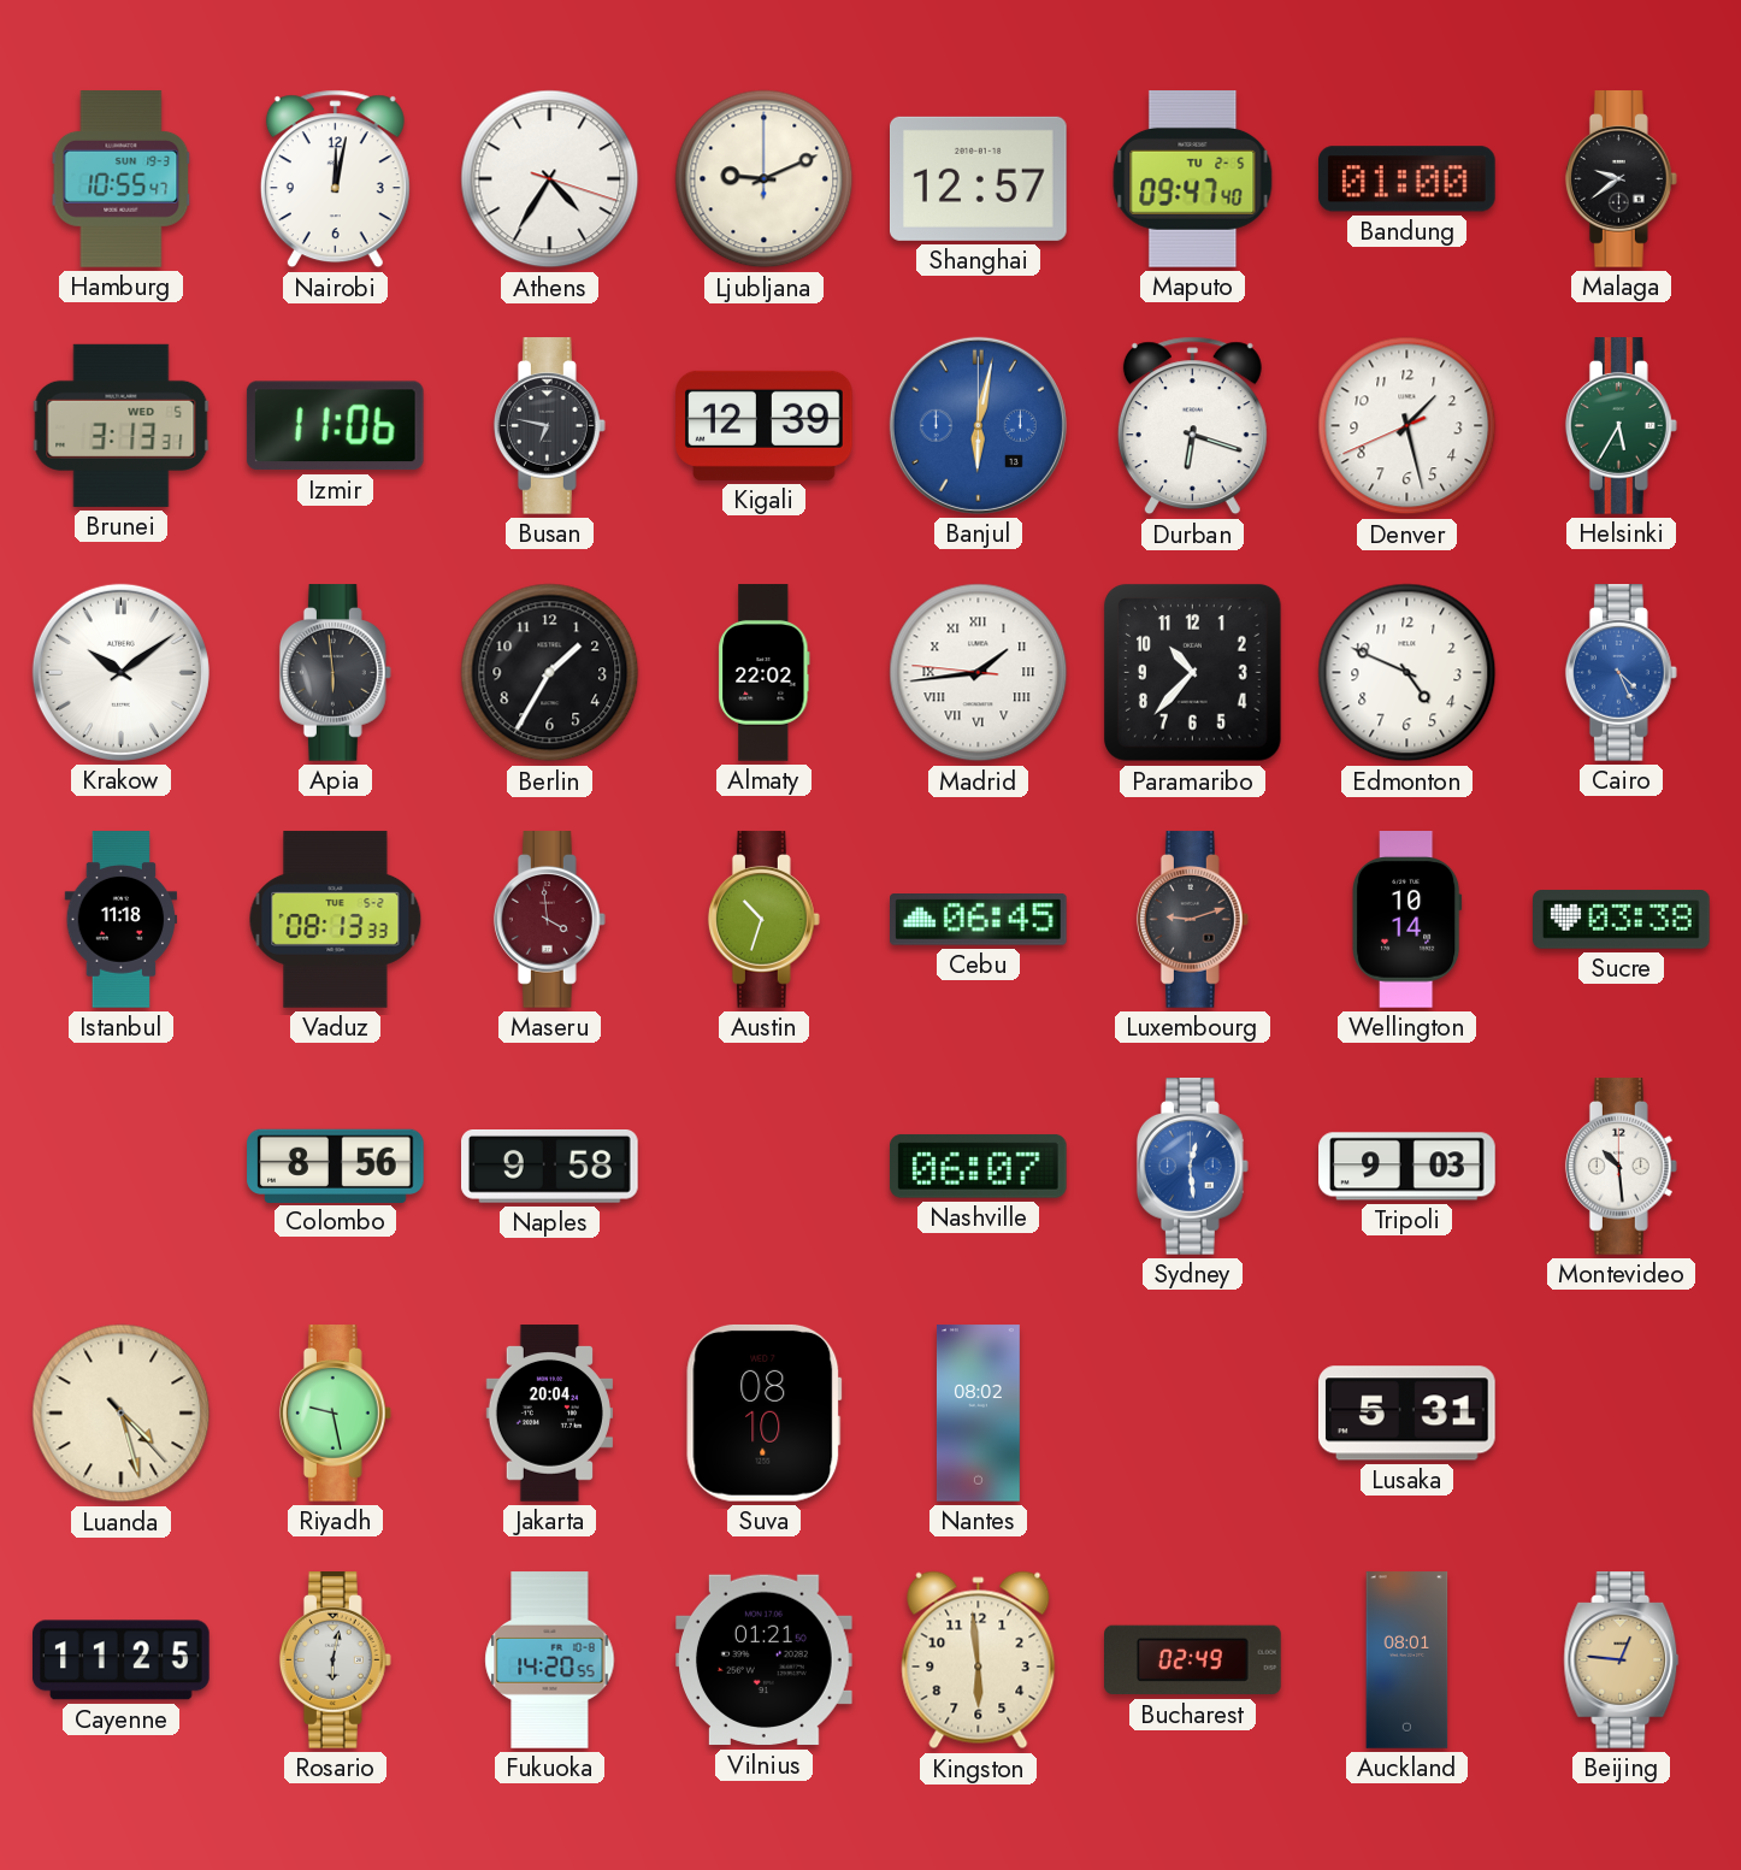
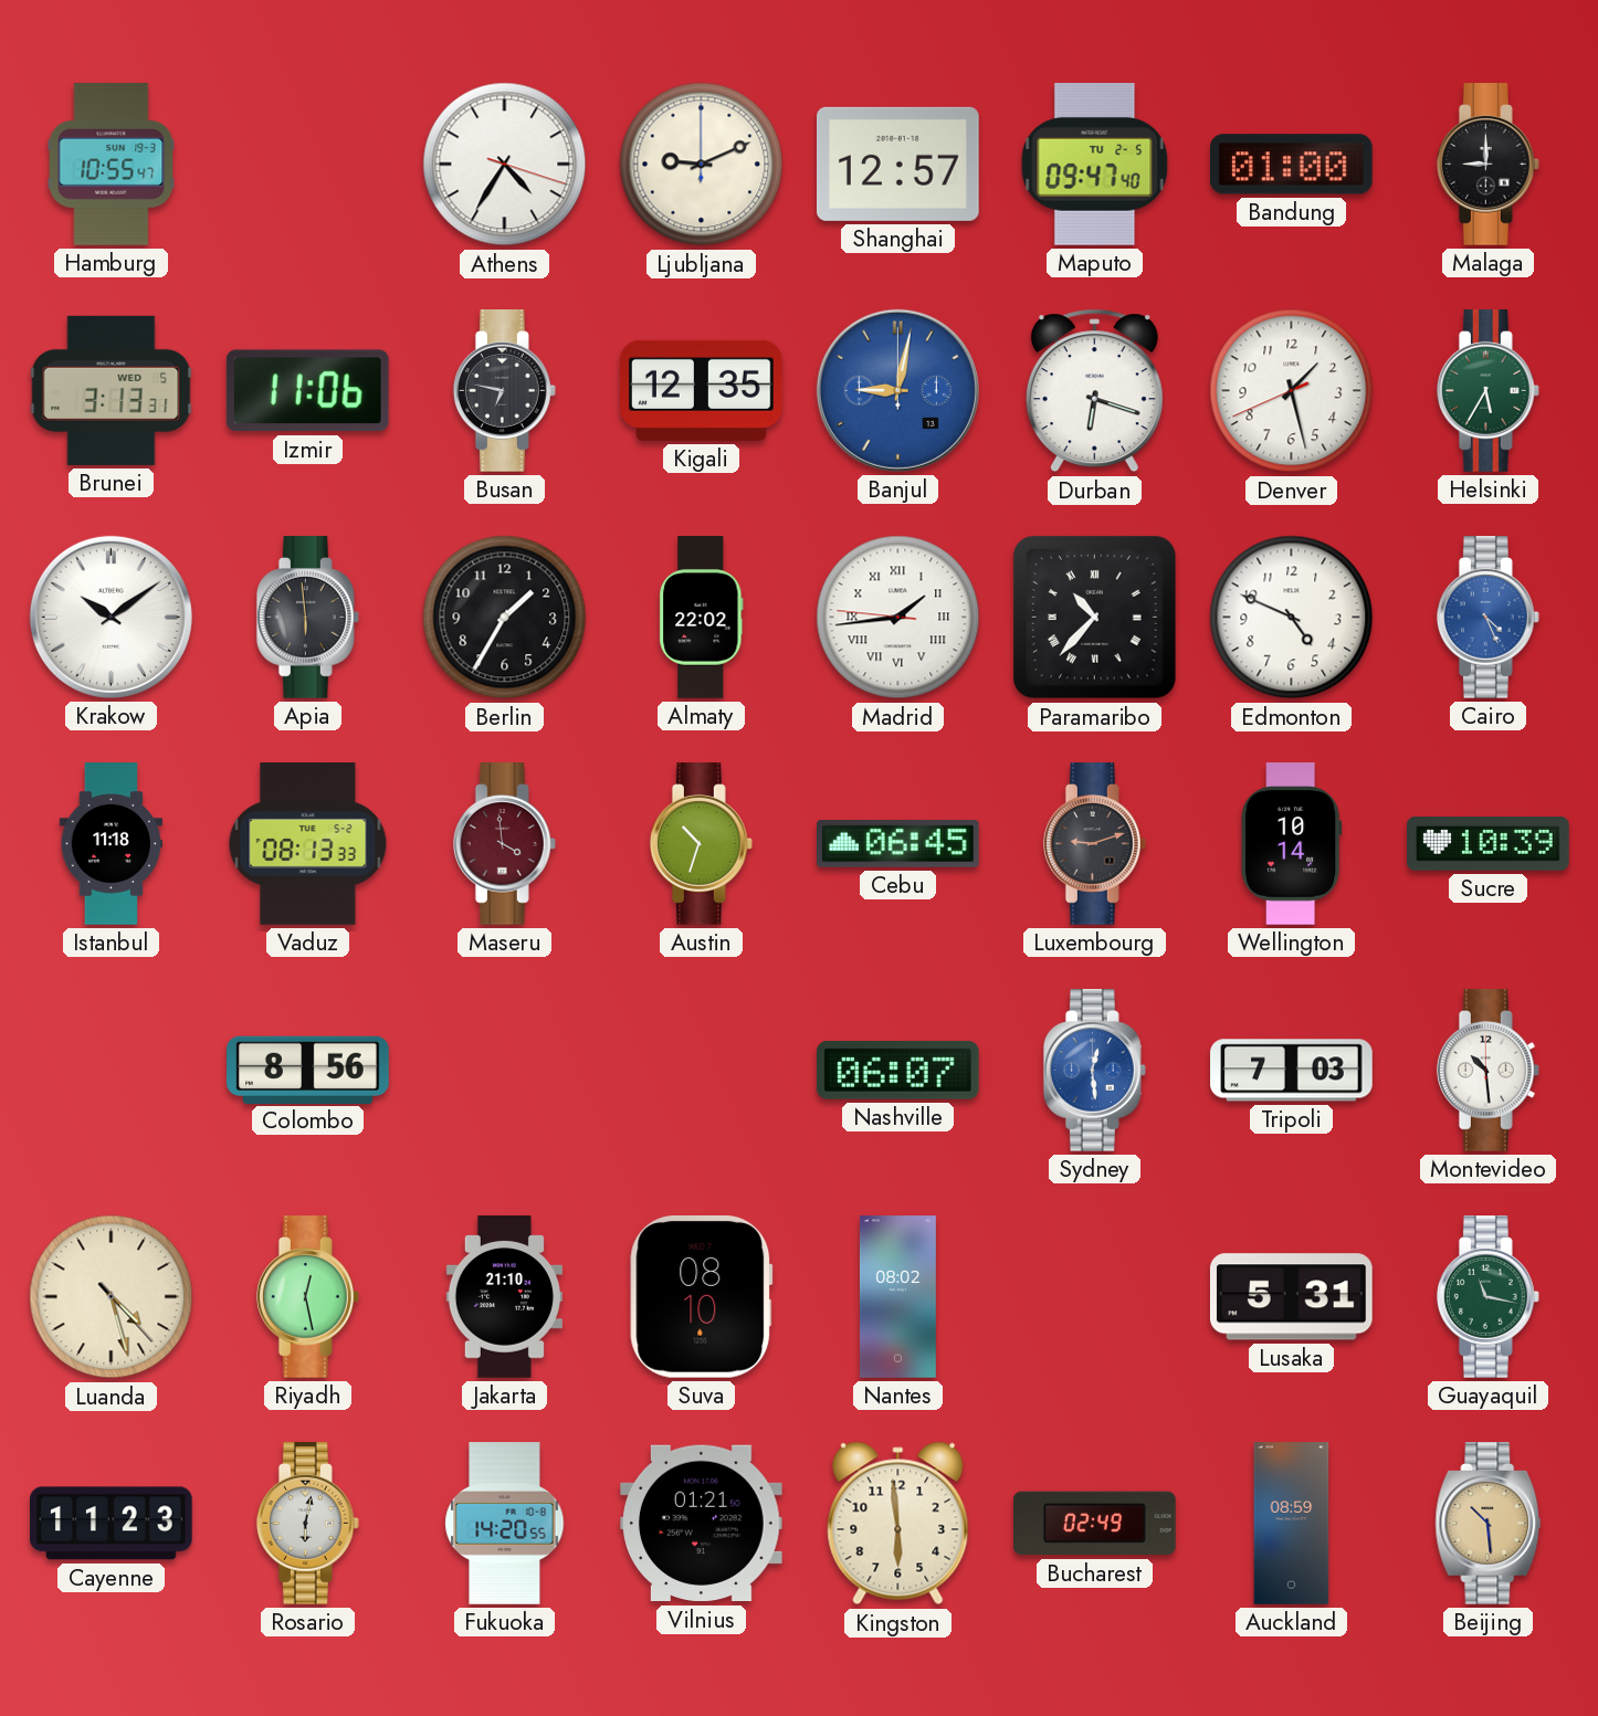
Nairobi: 12:02 -> none
Malaga: 9:39 -> 9:00
Kigali: 12:39 -> 12:35
Banjul: 6:02 -> 9:02
Paramaribo numerals: Arabic -> Roman
Sucre: 03:38 -> 10:39
Naples: 9:58 -> none
Tripoli: 9:03 -> 7:03
Riyadh: 9:28 -> 12:28
Jakarta: 20:04 -> 21:10
Guayaquil: none -> 11:17
Cayenne: 11:25 -> 11:23
Auckland: 08:01 -> 08:59
Beijing: 12:46 -> 10:29
